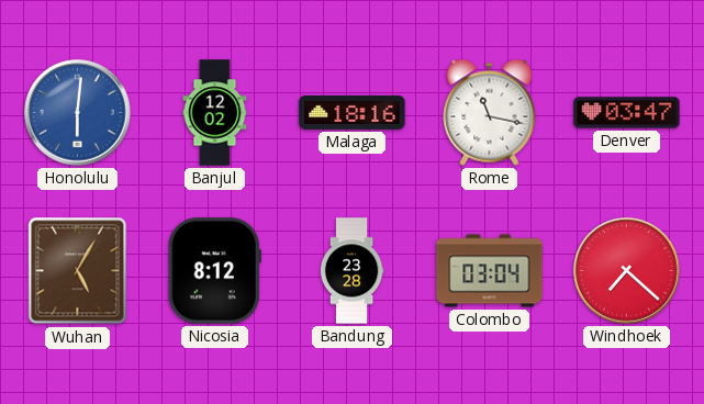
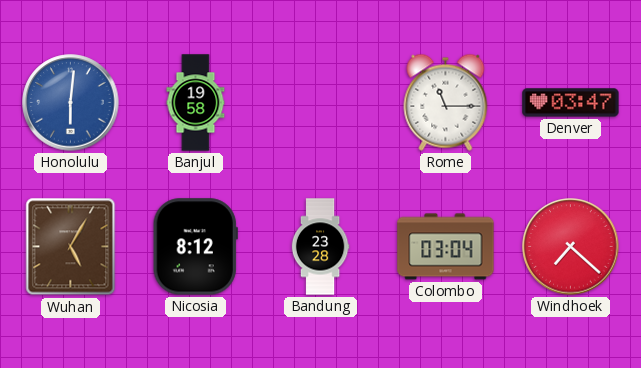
Banjul: 12:02 -> 19:58
Malaga: 18:16 -> none
Rome: 11:17 -> 11:15
